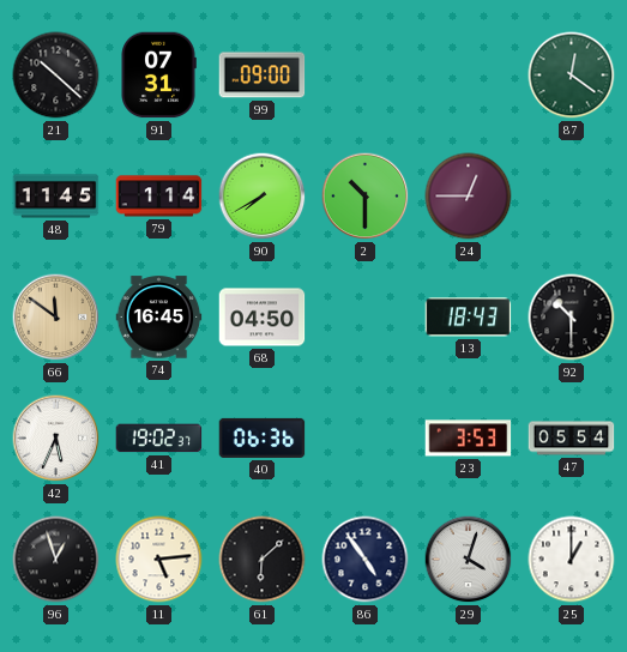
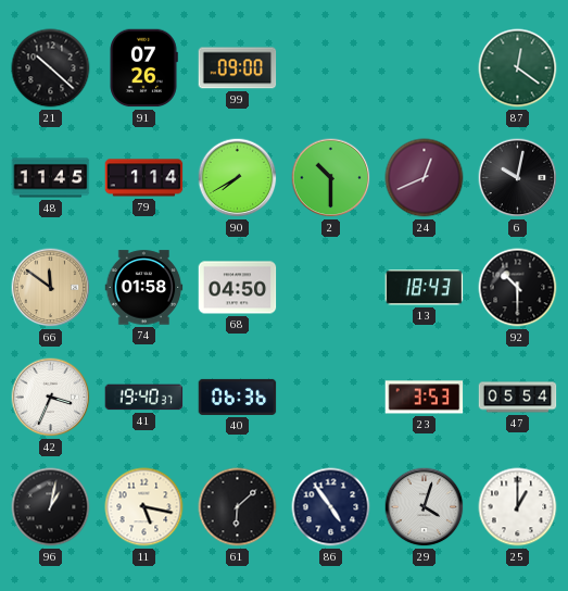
91: 07:31 -> 07:26
24: 12:45 -> 12:41
6: none -> 10:02
74: 16:45 -> 01:58
42: 5:34 -> 3:34
41: 19:02 -> 19:40
96: 12:57 -> 1:02
11: 5:14 -> 5:17
